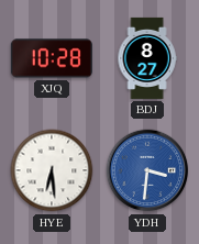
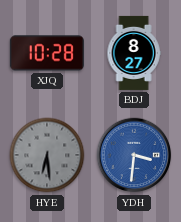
HYE dial: white -> grey
